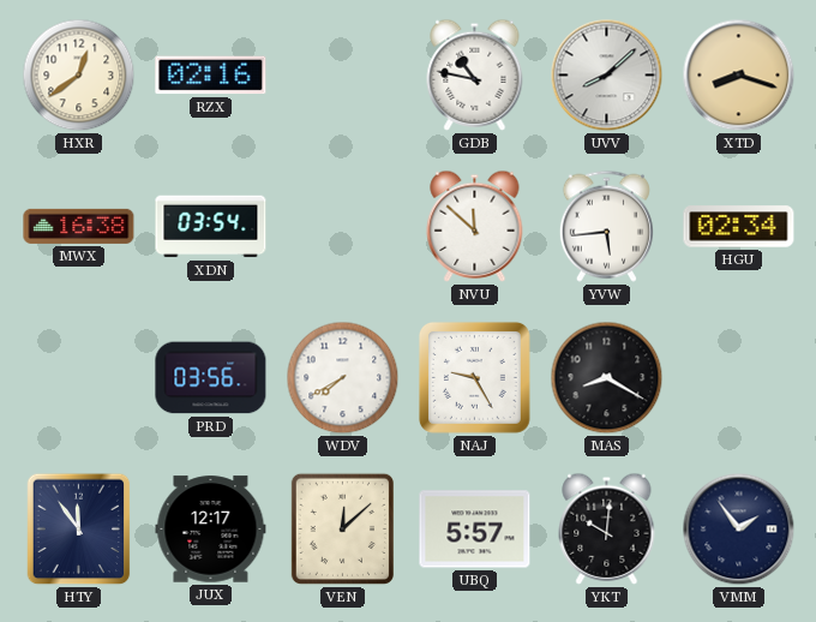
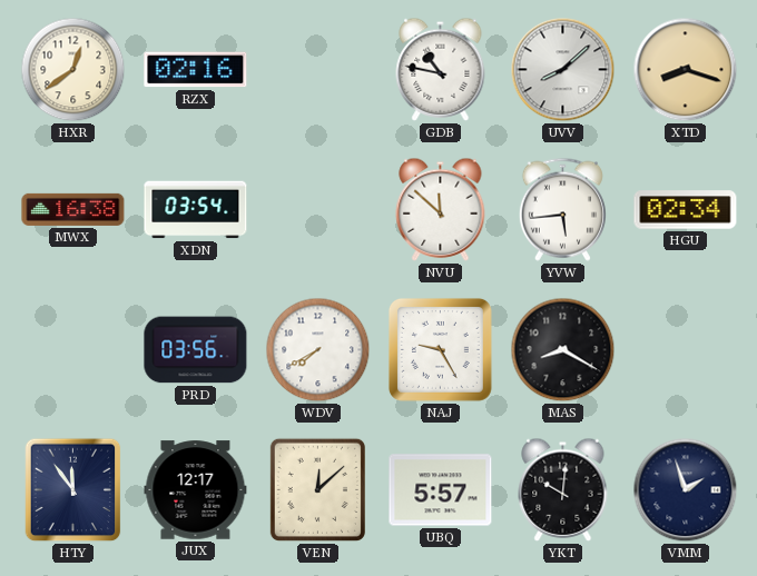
VMM: 1:54 -> 1:57
